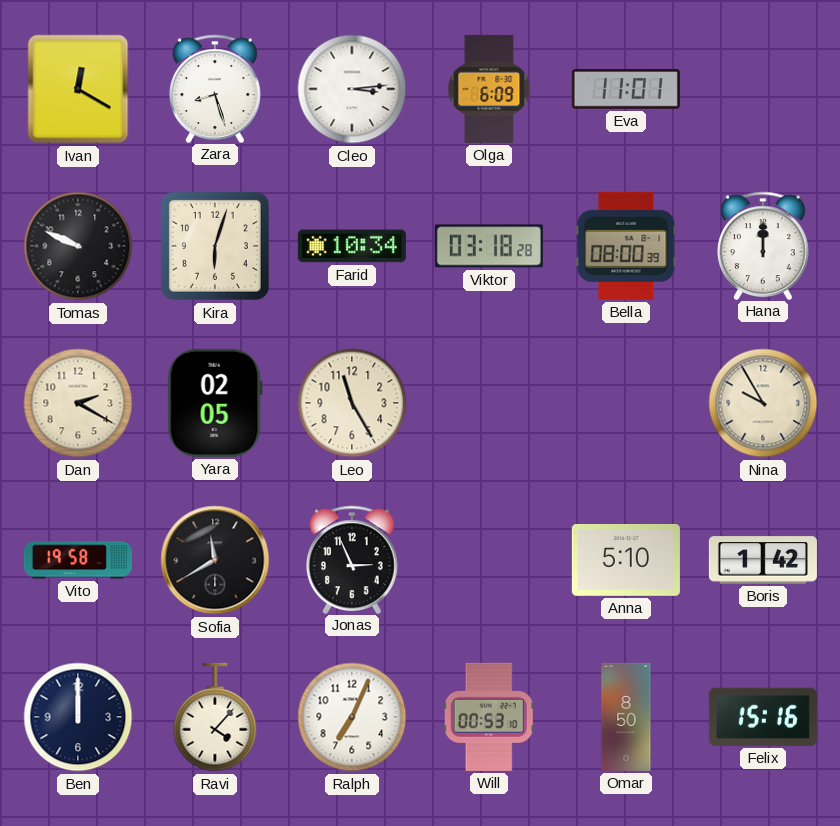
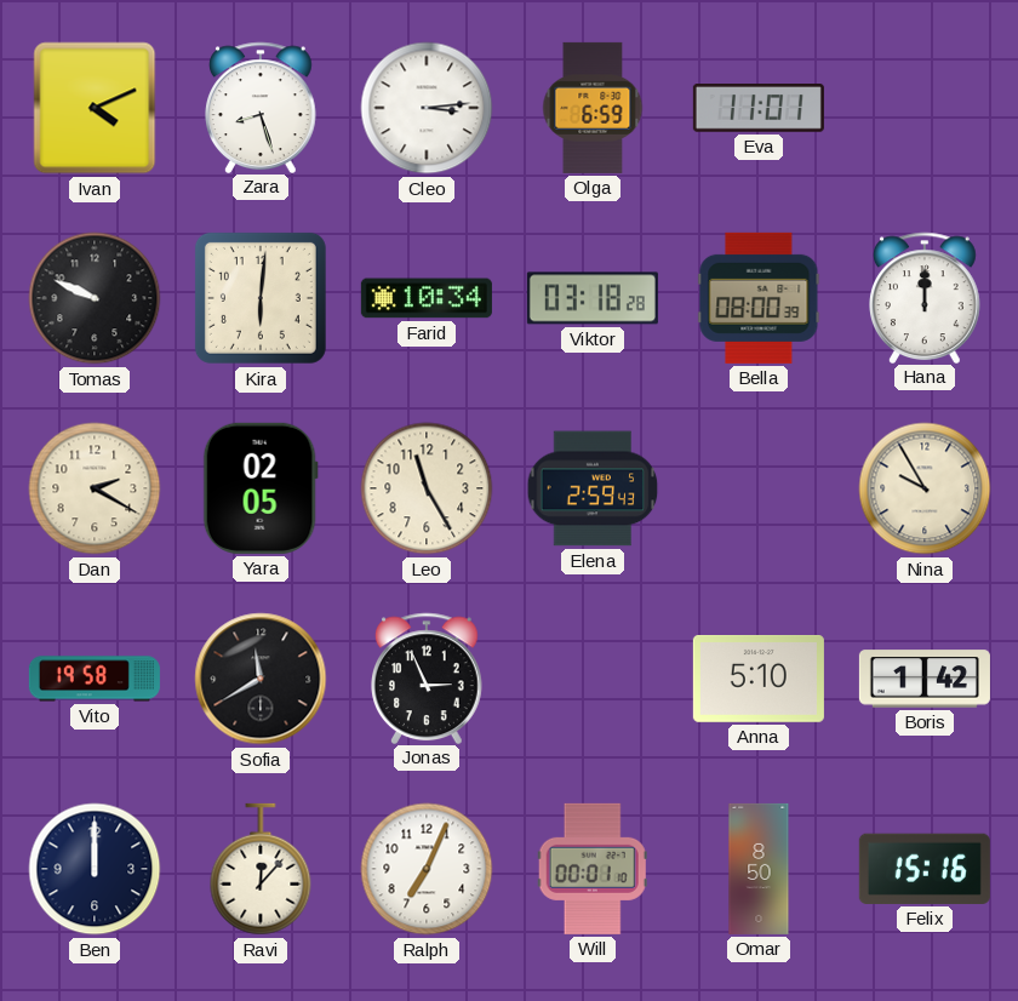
Ivan: 12:20 -> 4:11
Olga: 6:09 -> 6:59
Kira: 6:03 -> 6:01
Elena: none -> 2:59
Ravi: 4:07 -> 12:07
Will: 00:53 -> 00:01
